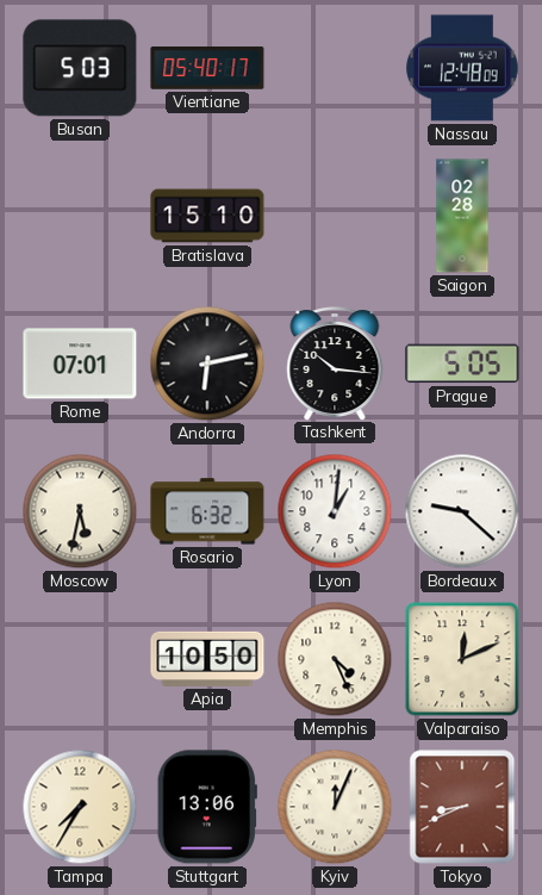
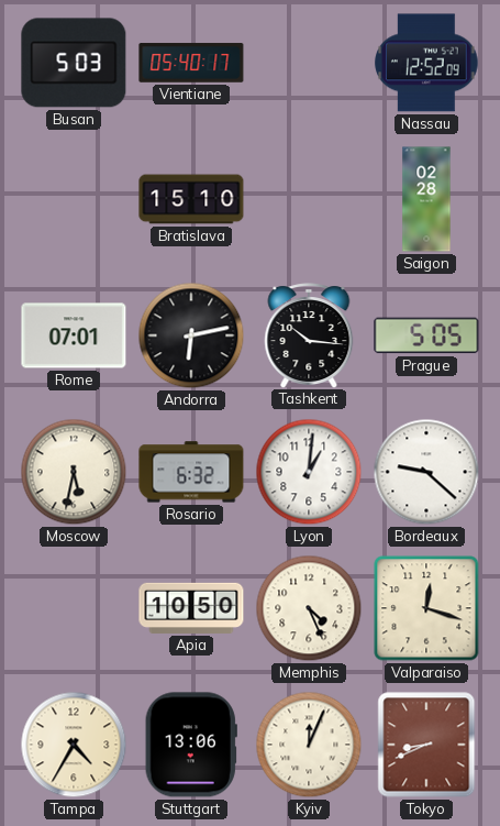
Nassau: 12:48 -> 12:52
Valparaiso: 12:11 -> 12:18
Tampa: 7:35 -> 4:35
